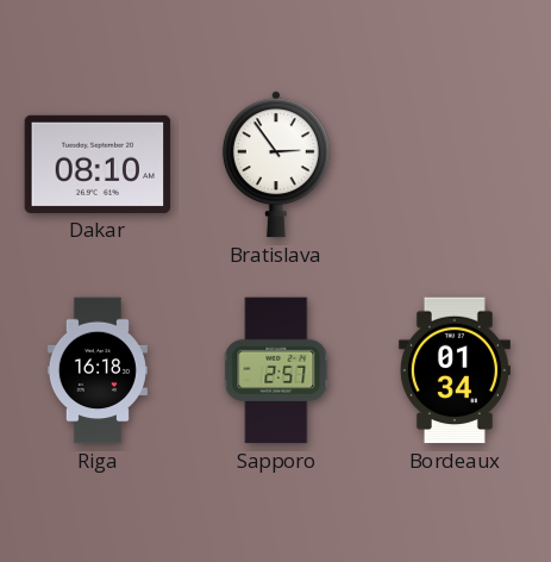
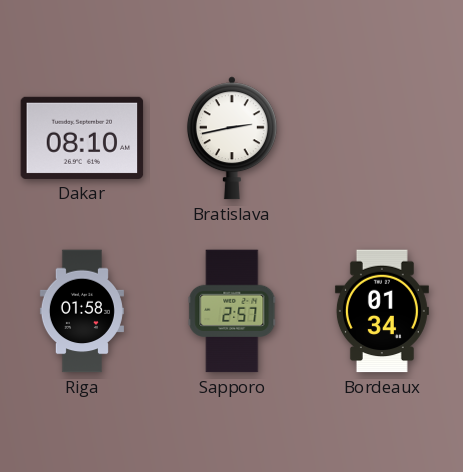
Bratislava: 2:54 -> 2:43
Riga: 16:18 -> 01:58
